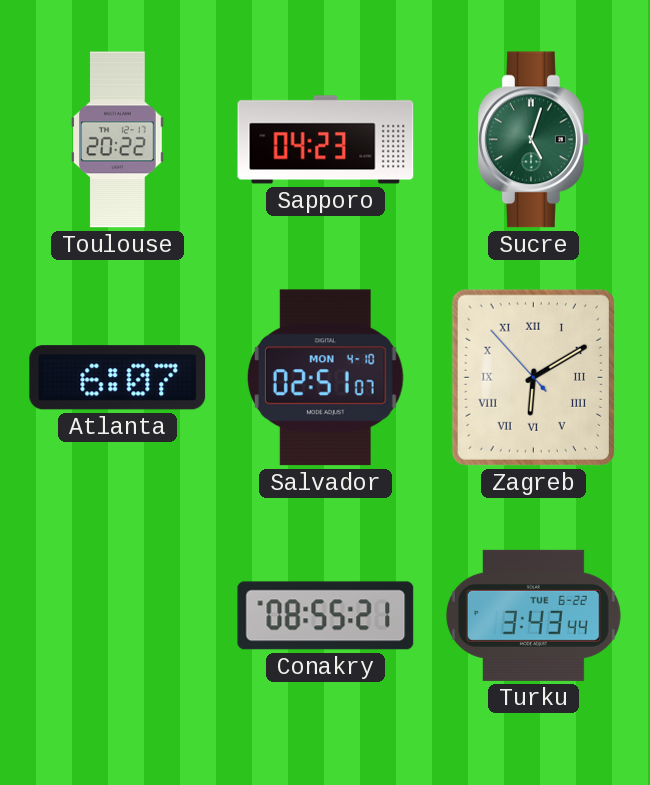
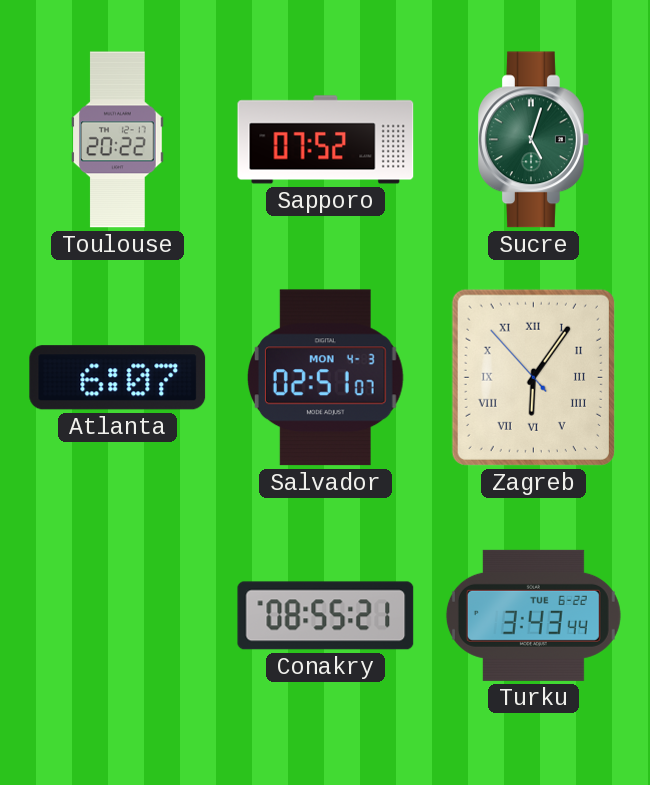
Sapporo: 04:23 -> 07:52
Salvador date: MON 4-10 -> MON 4-3
Zagreb: 6:09 -> 6:05
